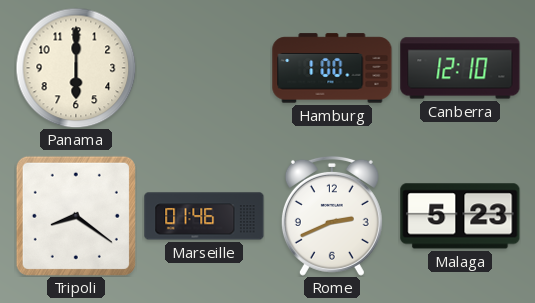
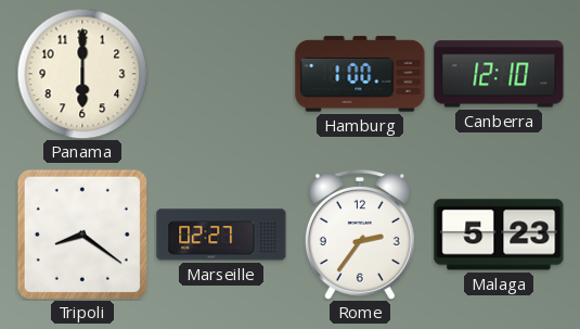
Marseille: 01:46 -> 02:27
Rome: 2:41 -> 2:36
